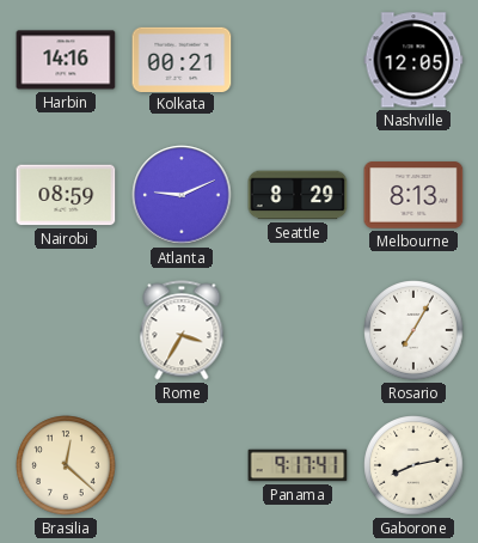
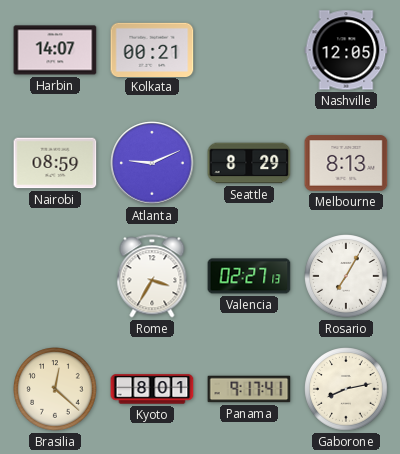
Harbin: 14:16 -> 14:07
Valencia: none -> 02:27
Kyoto: none -> 8:01
